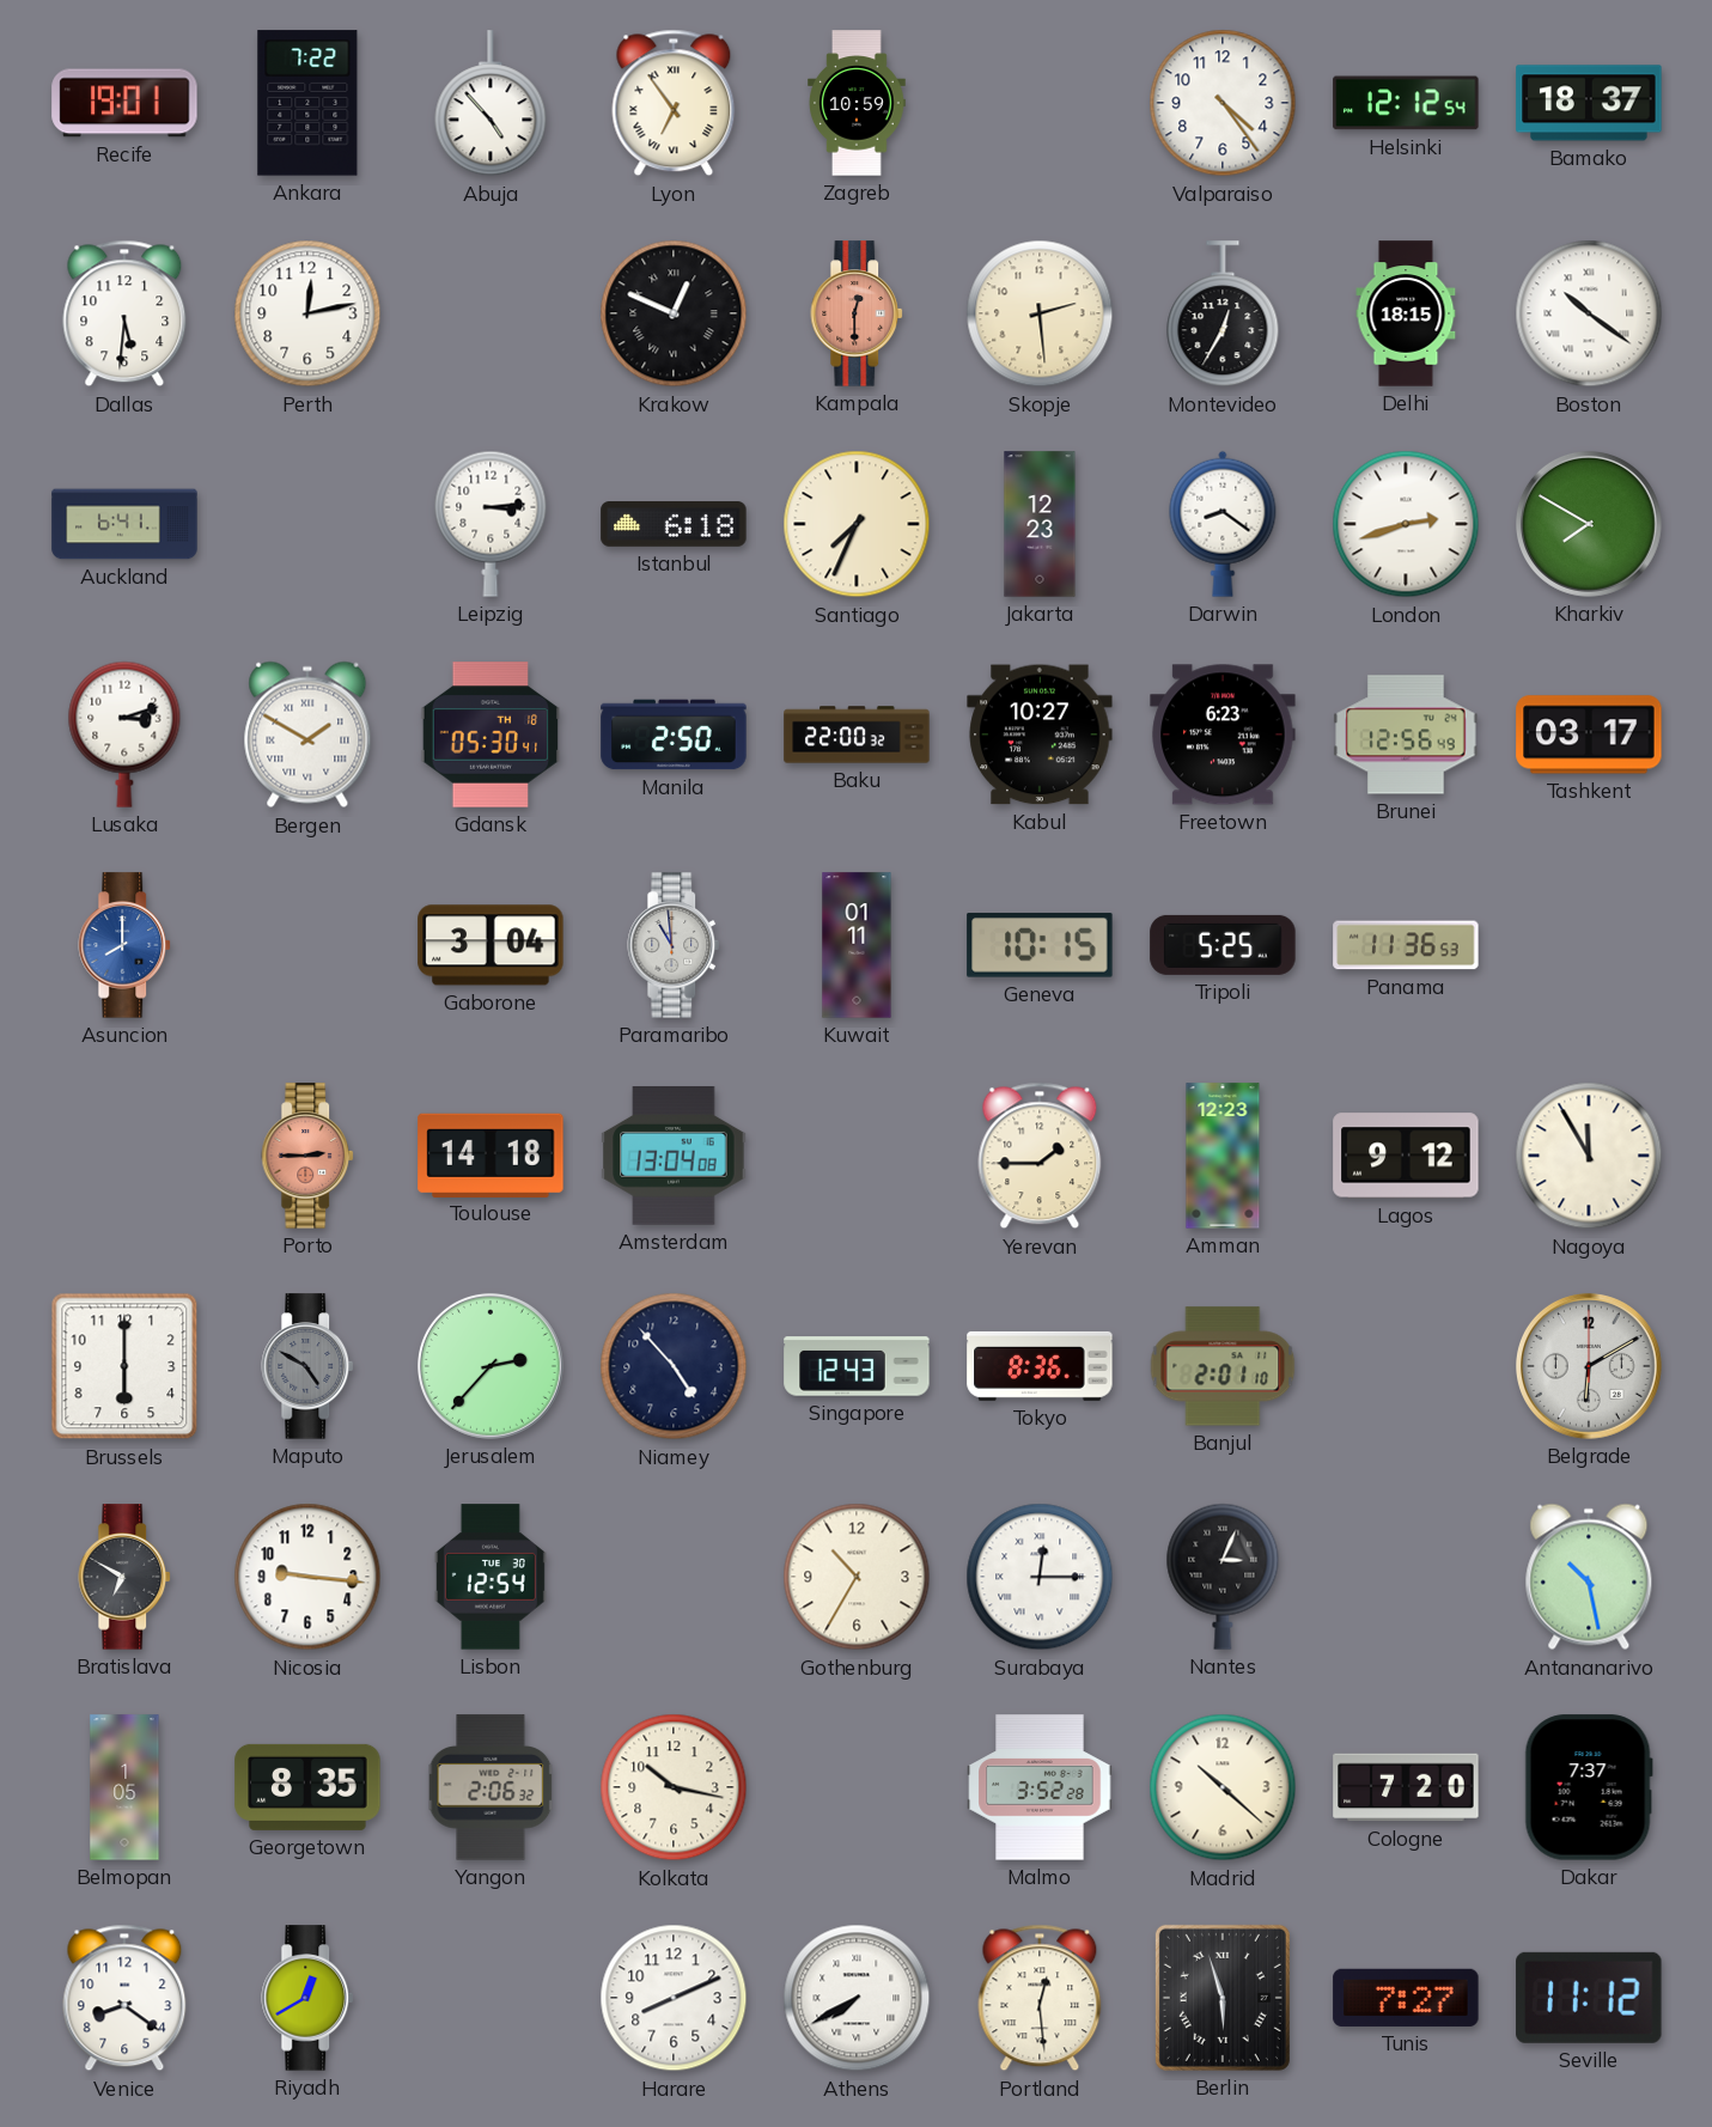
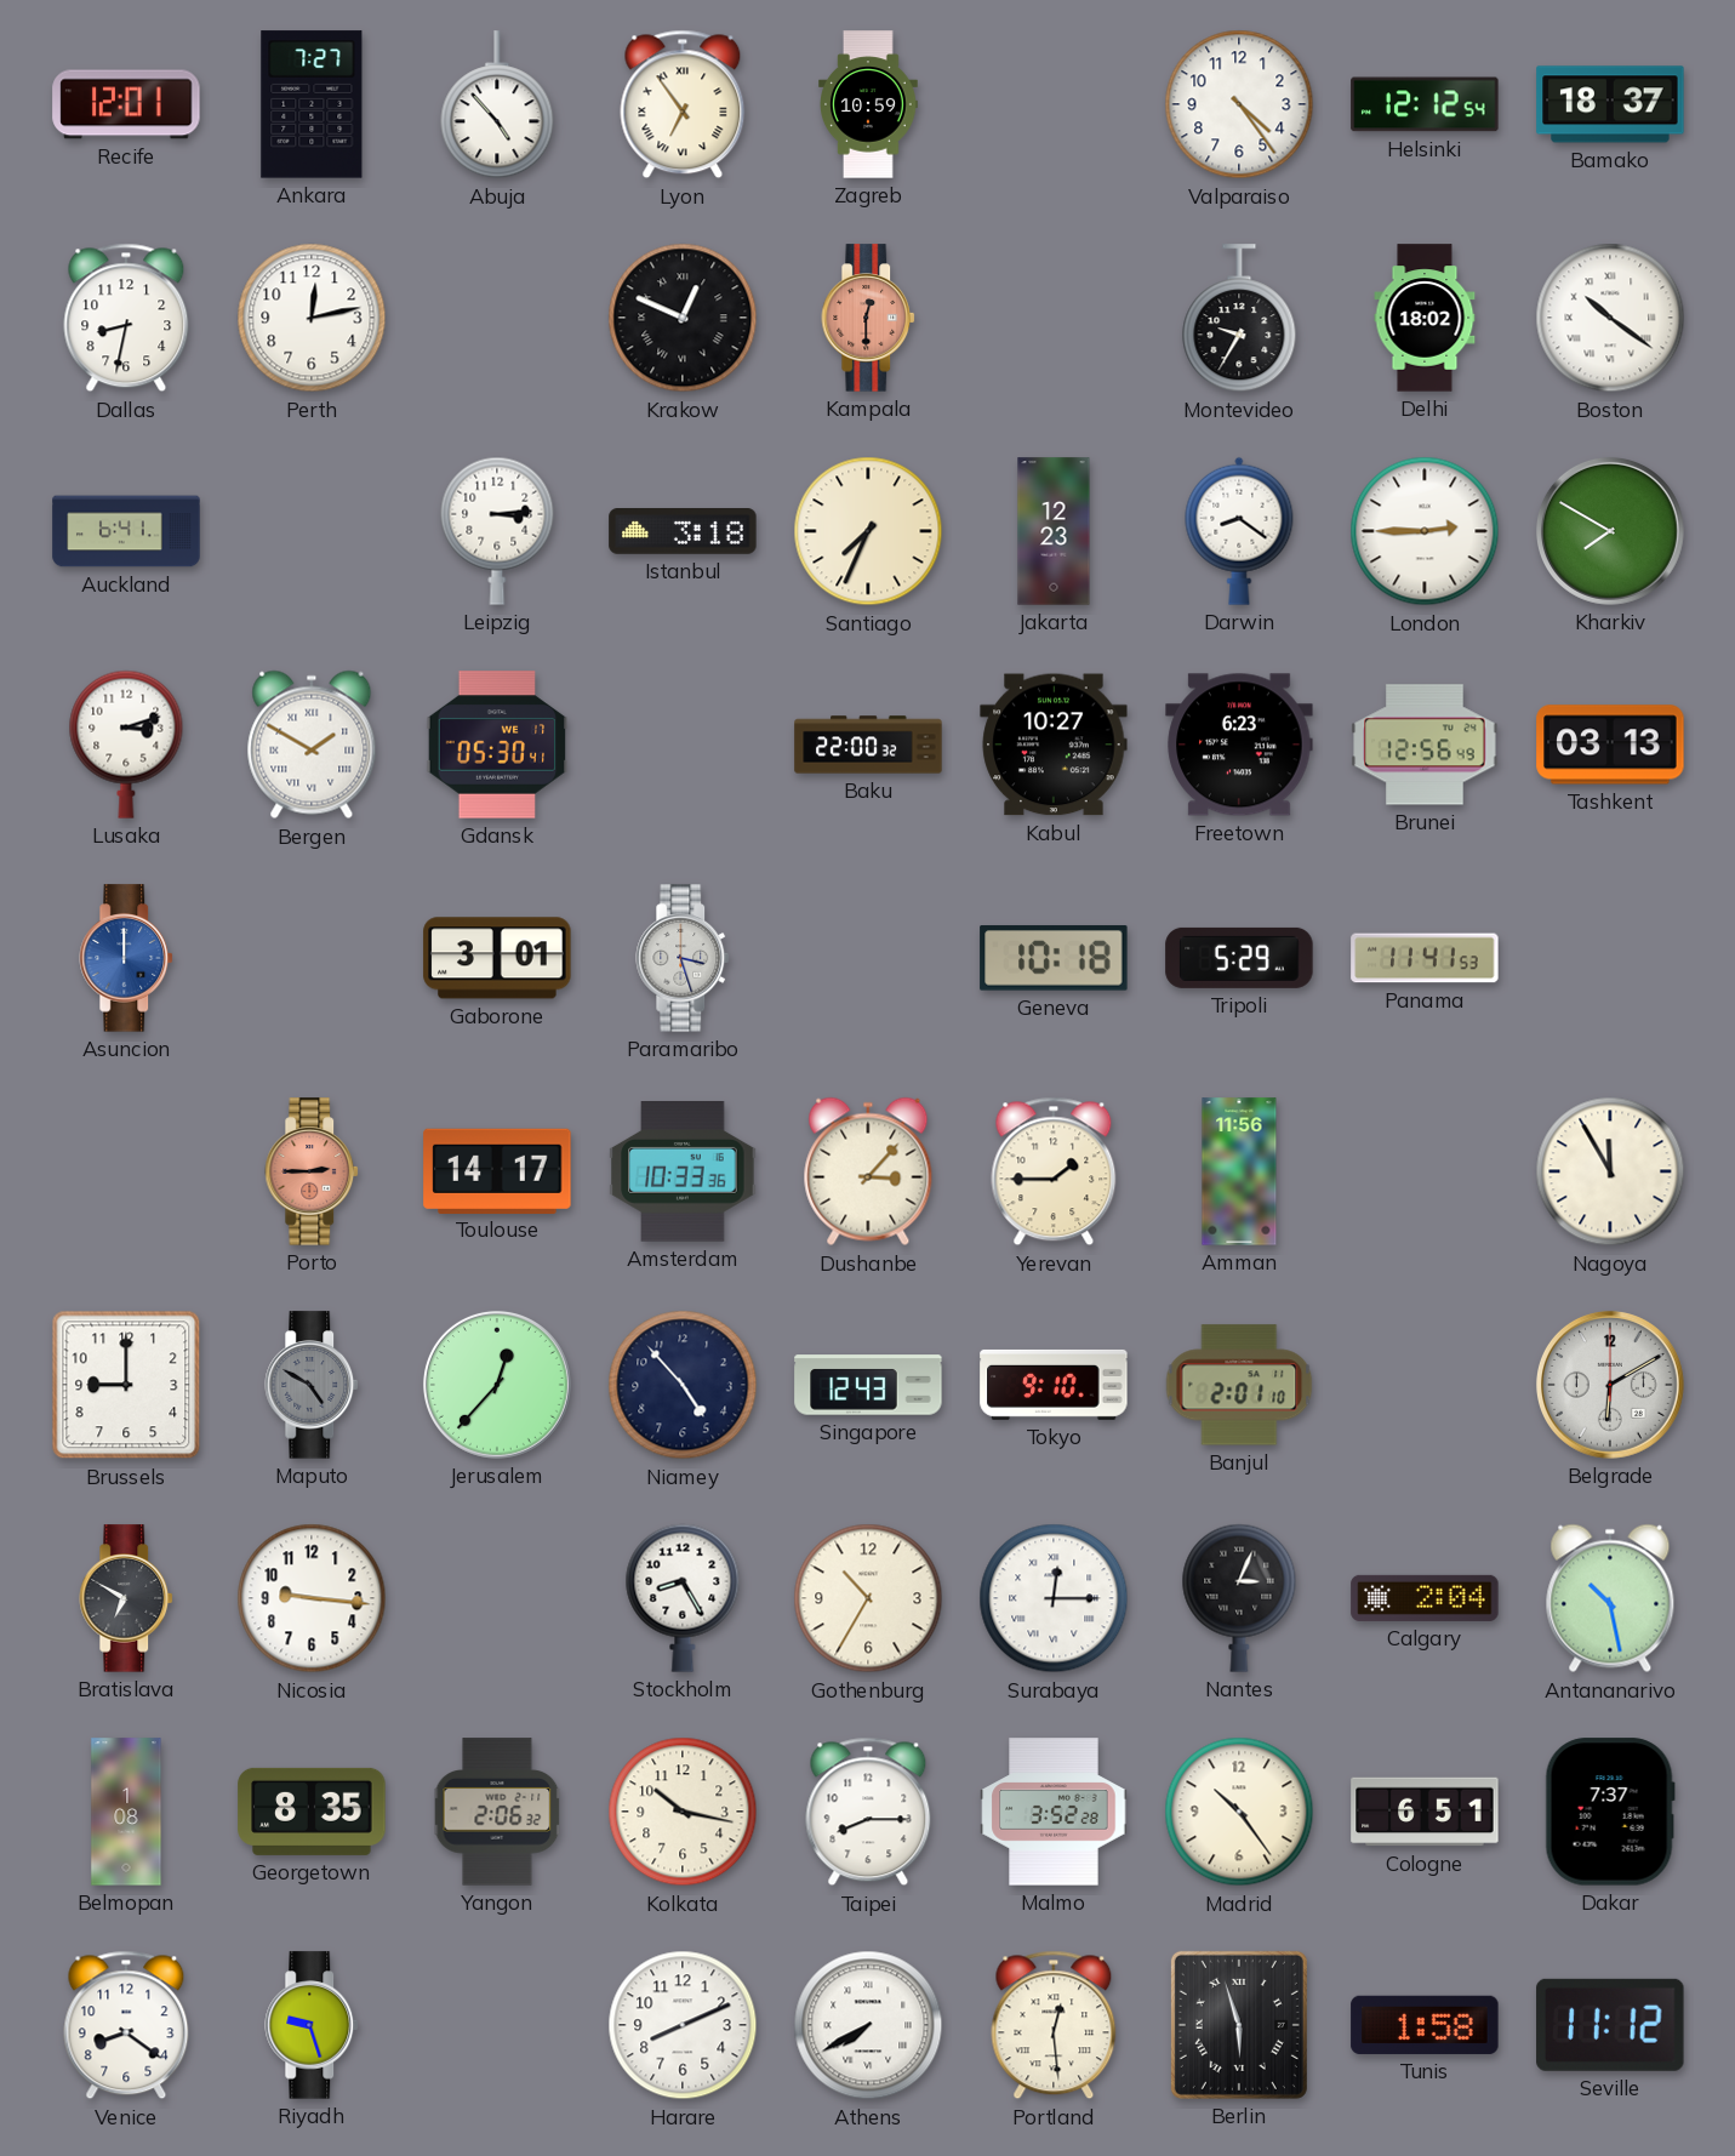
Recife: 19:01 -> 12:01
Ankara: 7:22 -> 7:27
Dallas: 5:31 -> 8:32
Skopje: 2:29 -> none
Montevideo: 12:35 -> 9:35
Delhi: 18:15 -> 18:02
Istanbul: 6:18 -> 3:18
London: 2:42 -> 2:45
Gdansk date: TH 18 -> WE 17
Manila: 2:50 -> none
Tashkent: 03:17 -> 03:13
Asuncion: 8:00 -> 12:00
Gaborone: 3:04 -> 3:01
Paramaribo: 10:59 -> 3:27
Kuwait: 01:11 -> none
Geneva: 10:15 -> 10:18
Tripoli: 5:25 -> 5:29
Panama: 11:36 -> 11:41
Toulouse: 14:18 -> 14:17
Amsterdam: 13:04 -> 10:33
Dushanbe: none -> 3:07
Amman: 12:23 -> 11:56
Lagos: 9:12 -> none
Brussels: 6:00 -> 9:00
Jerusalem: 2:37 -> 12:37
Tokyo: 8:36 -> 9:10
Lisbon: 12:54 -> none
Stockholm: none -> 8:25
Calgary: none -> 2:04
Belmopan: 1:05 -> 1:08
Taipei: none -> 8:15
Madrid: 10:22 -> 10:24
Cologne: 7:20 -> 6:51
Riyadh: 12:40 -> 9:27
Tunis: 7:27 -> 1:58
